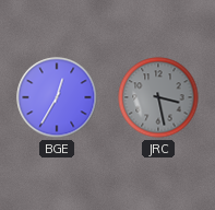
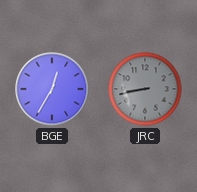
JRC: 3:28 -> 8:43
